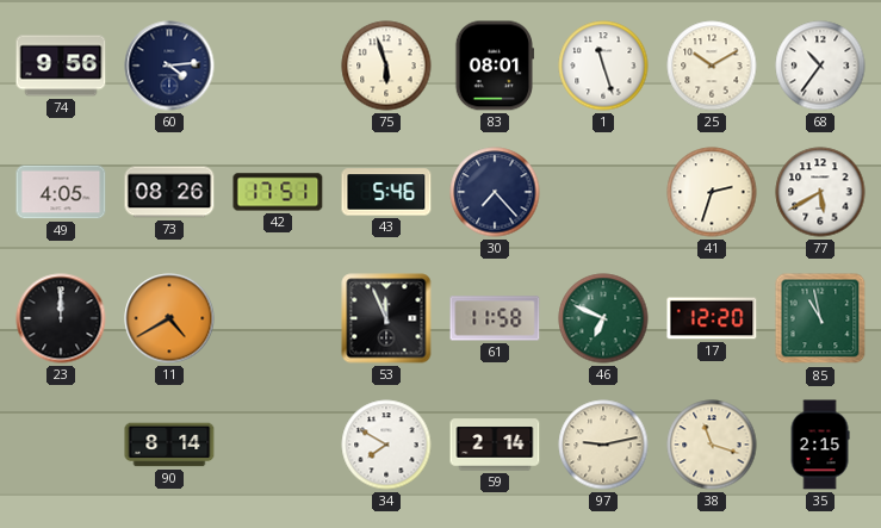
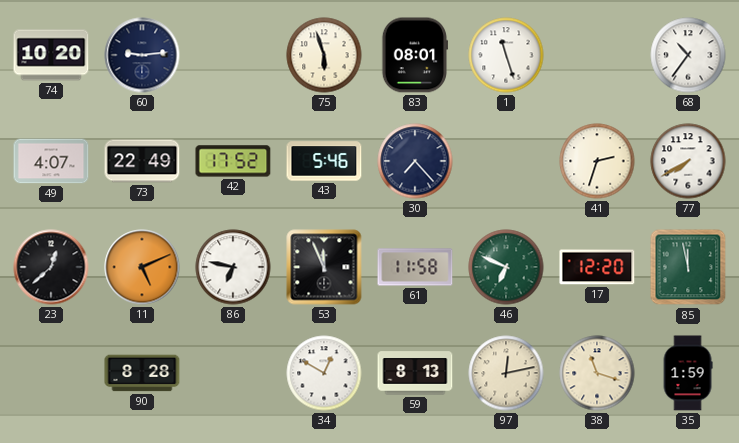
74: 9:56 -> 10:20
60: 4:14 -> 9:14
25: 10:10 -> none
49: 4:05 -> 4:07
73: 08:26 -> 22:49
42: 17:51 -> 17:52
77: 5:40 -> 7:40
23: 12:00 -> 12:38
11: 4:40 -> 5:11
86: none -> 6:47
85: 10:58 -> 11:58
90: 8:14 -> 8:28
34: 7:50 -> 12:50
59: 2:14 -> 8:13
97: 9:13 -> 12:13
35: 2:15 -> 1:59
